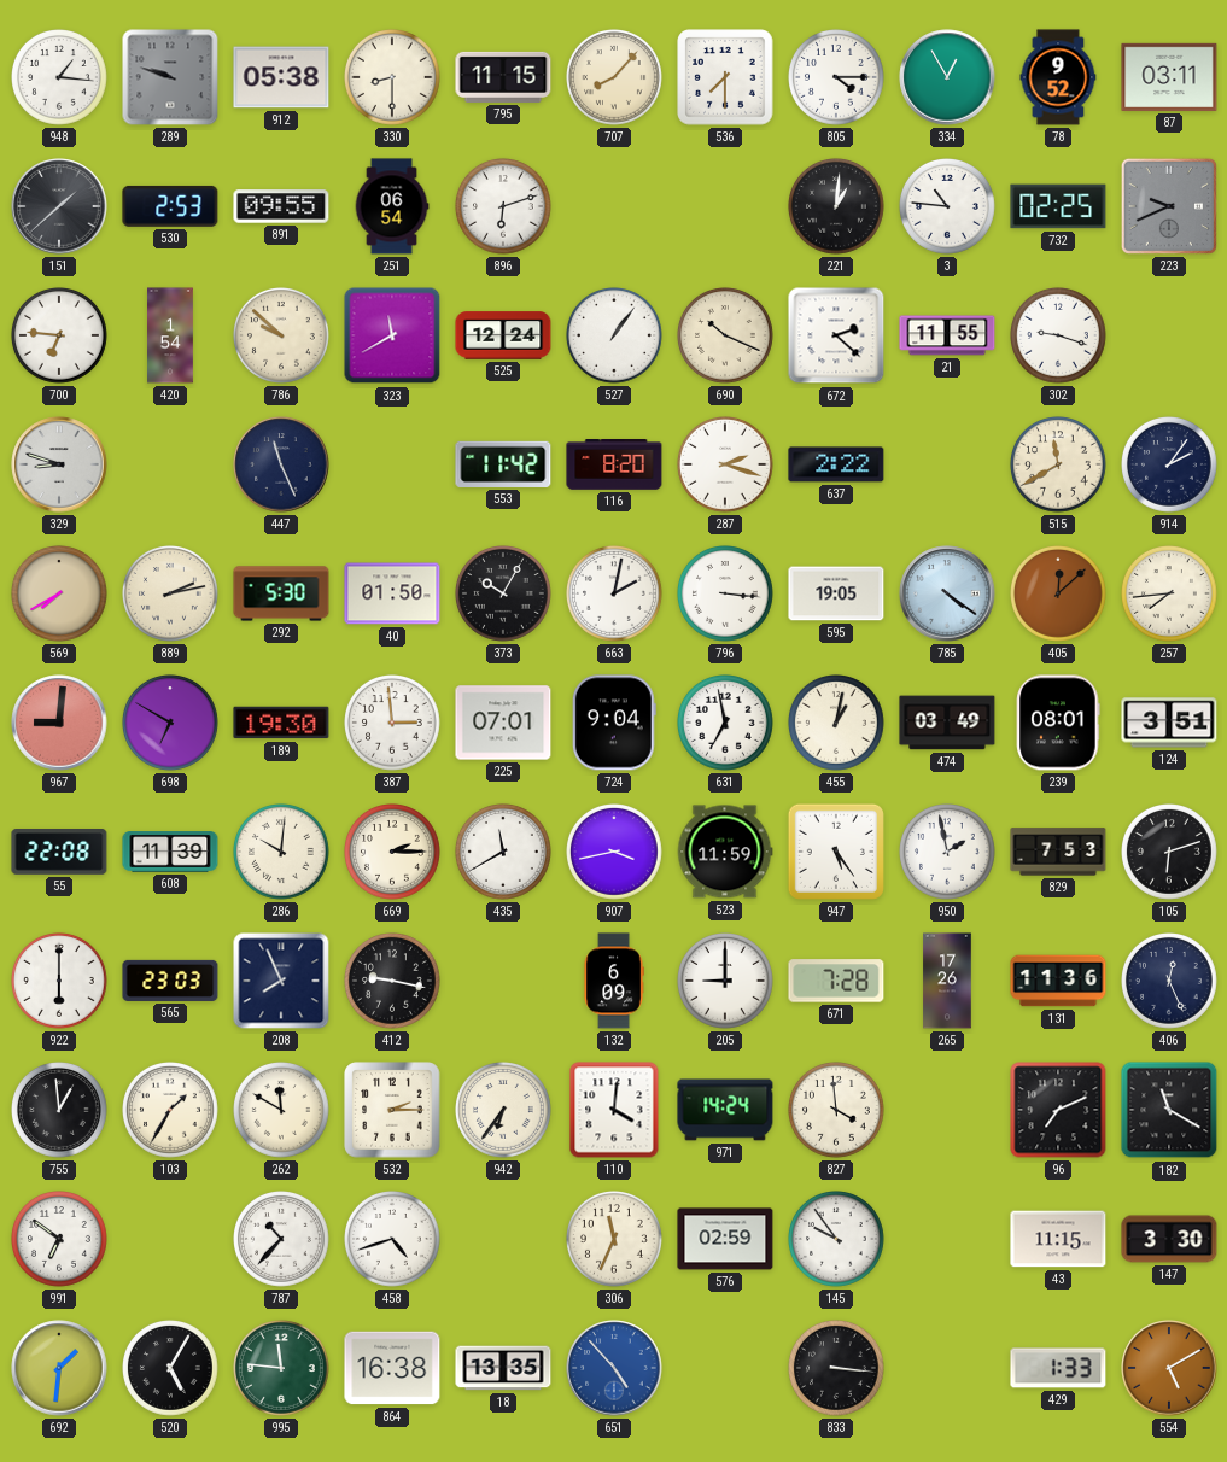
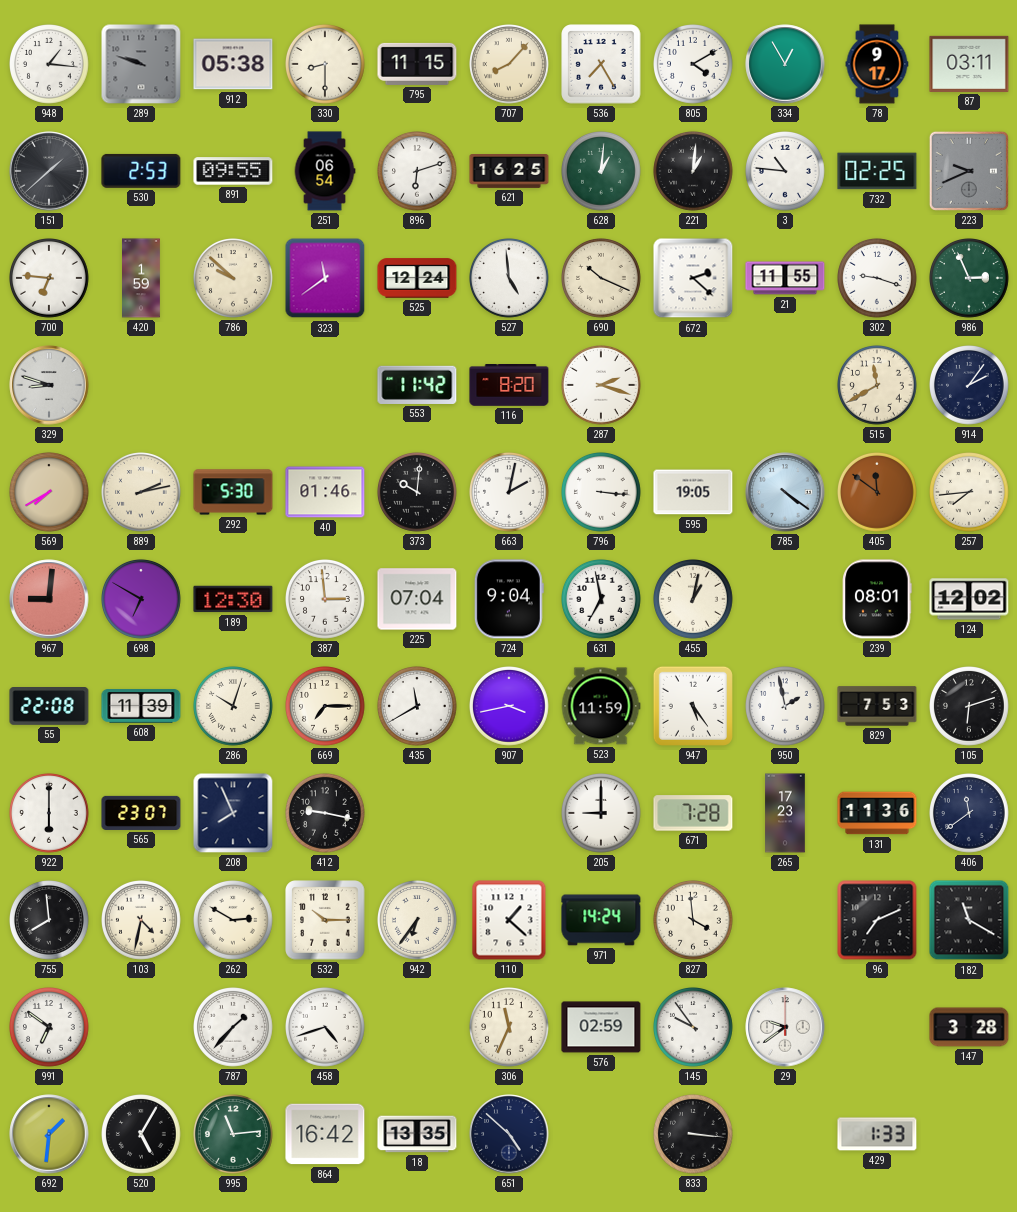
536: 7:30 -> 7:25
805: 4:15 -> 4:10
78: 9:52 -> 9:17
621: none -> 16:25
628: none -> 1:01
420: 1:54 -> 1:59
323: 11:40 -> 11:39
527: 1:06 -> 4:59
986: none -> 2:56
447: 11:26 -> none
637: 2:22 -> none
40: 01:50 -> 01:46
373: 10:05 -> 10:01
405: 12:08 -> 11:51
189: 19:30 -> 12:30
225: 07:01 -> 07:04
474: 03:49 -> none
124: 3:51 -> 12:02
286: 10:01 -> 10:03
669: 2:15 -> 7:15
565: 23:03 -> 23:07
132: 6:09 -> none
265: 17:26 -> 17:23
406: 12:26 -> 11:39
755: 12:59 -> 7:59
103: 1:35 -> 4:32
262: 11:50 -> 2:50
532: 2:15 -> 10:15
110: 4:01 -> 1:22
787: 10:37 -> 1:37
29: none -> 9:39
43: 11:15 -> none
147: 3:30 -> 3:28
995: 11:46 -> 11:14
864: 16:38 -> 16:42
651: 4:53 -> 4:52
651 dial: blue -> navy
554: 5:10 -> none
